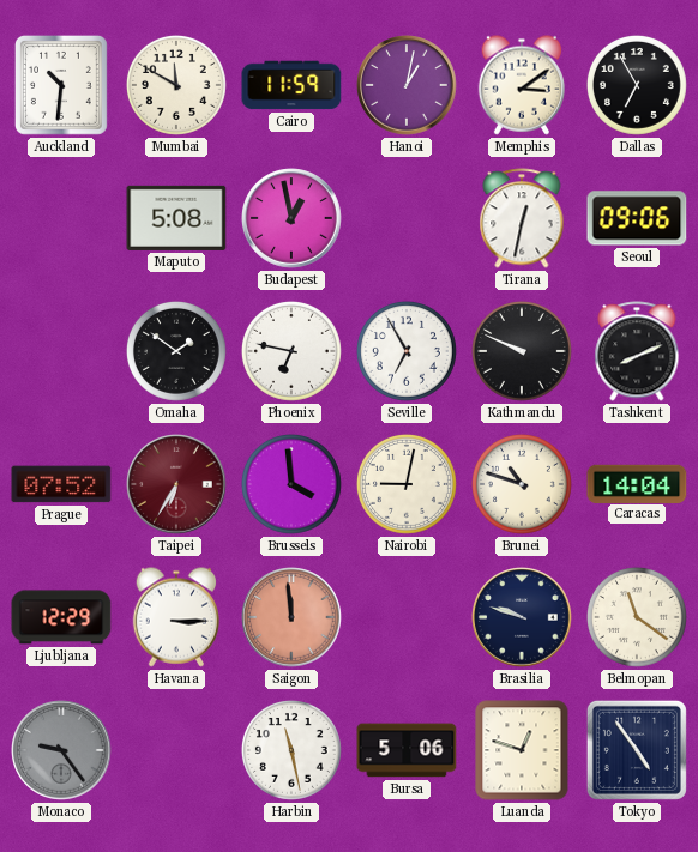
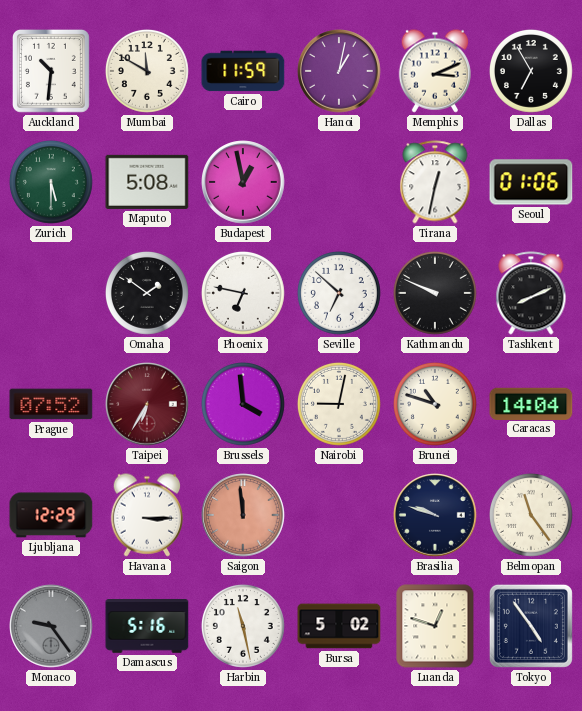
Memphis: 3:09 -> 3:11
Zurich: none -> 5:30
Seoul: 09:06 -> 01:06
Seville: 6:55 -> 6:52
Belmopan: 11:21 -> 11:24
Damascus: none -> 5:16
Bursa: 5:06 -> 5:02
